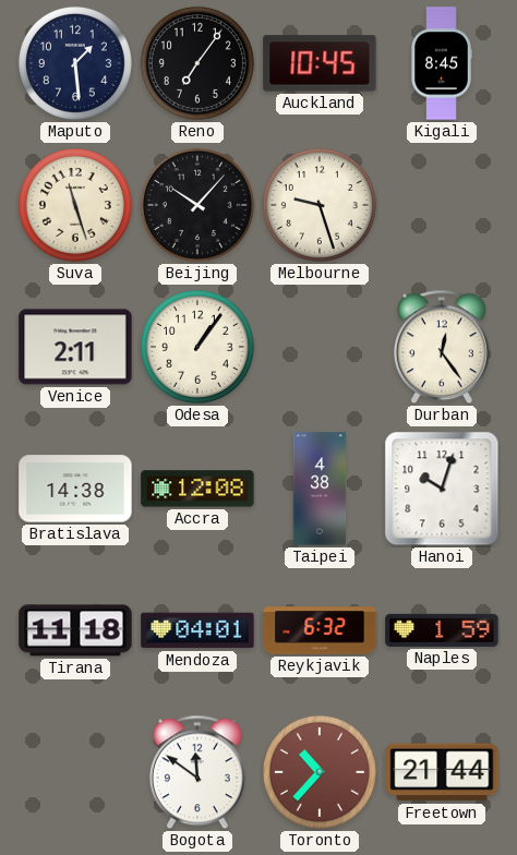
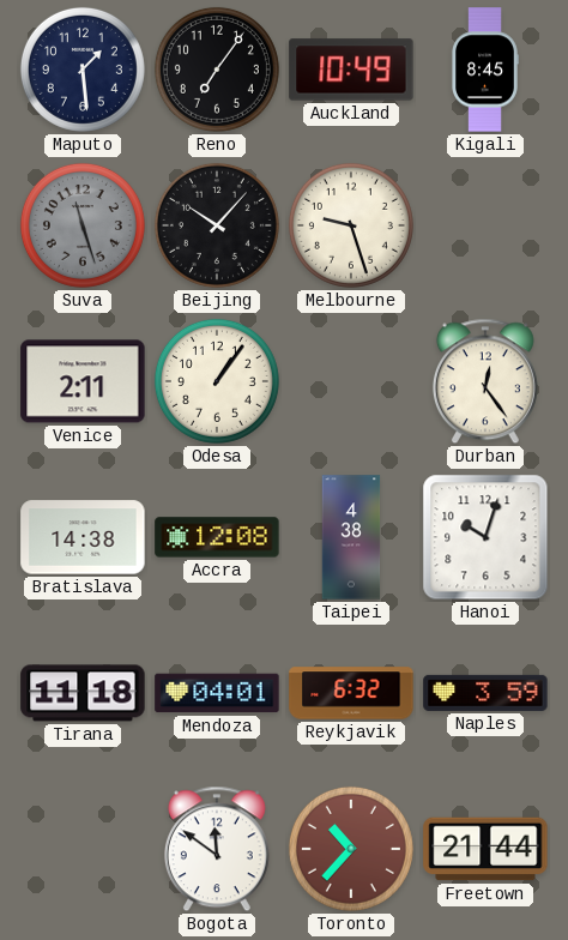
Auckland: 10:45 -> 10:49
Suva dial: cream -> grey
Naples: 1:59 -> 3:59
